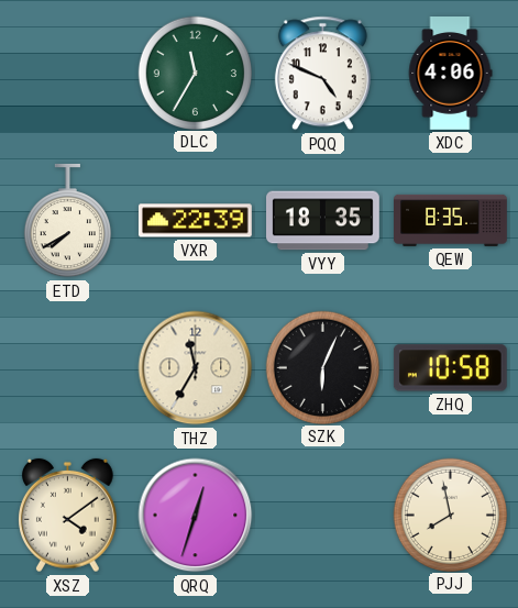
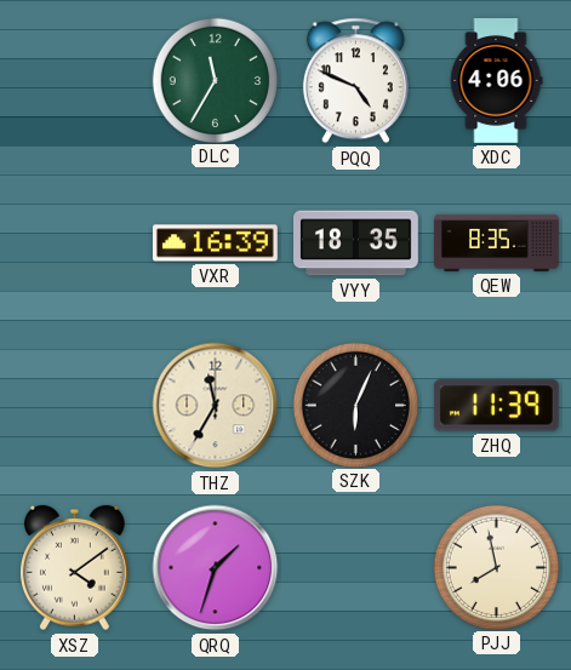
ETD: 7:40 -> none
VXR: 22:39 -> 16:39
ZHQ: 10:58 -> 11:39
QRQ: 12:33 -> 1:33
